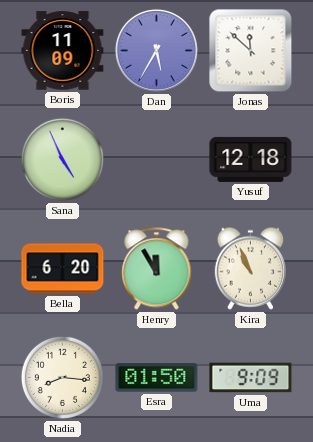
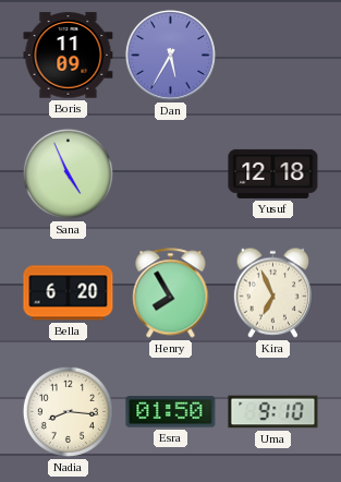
Jonas: 11:52 -> none
Henry: 11:55 -> 7:55
Kira: 10:56 -> 6:56
Uma: 9:09 -> 9:10
